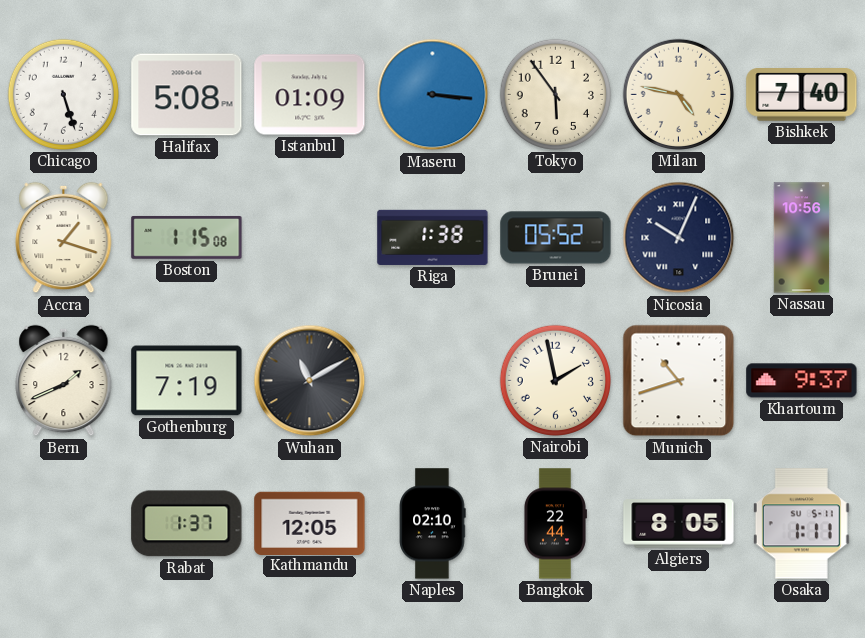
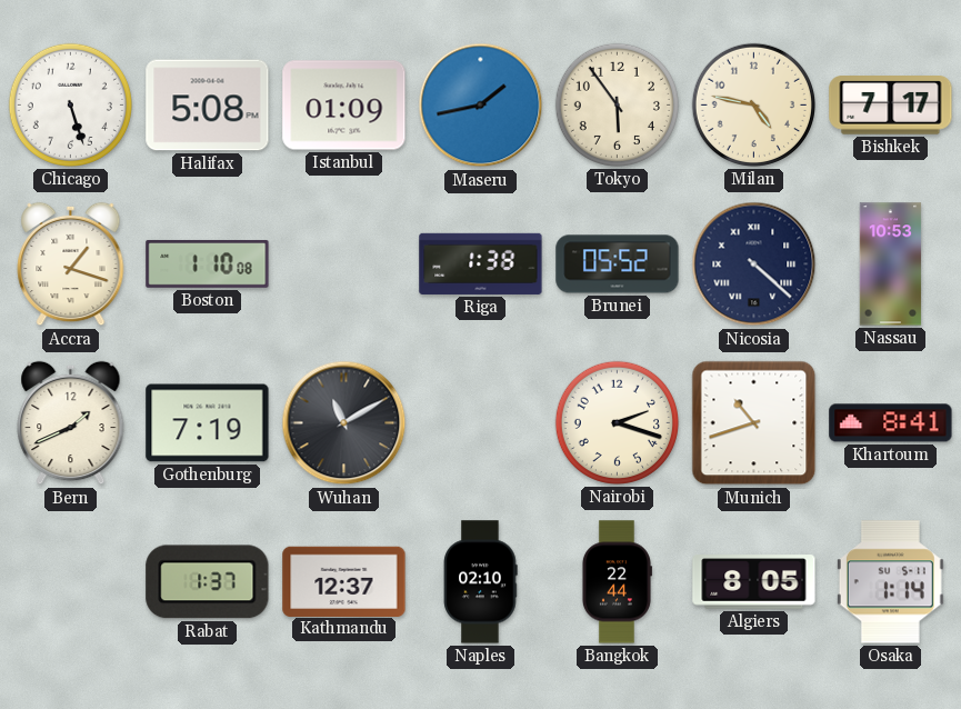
Maseru: 3:16 -> 1:43
Bishkek: 7:40 -> 7:17
Boston: 1:15 -> 1:10
Nicosia: 10:04 -> 4:22
Nassau: 10:56 -> 10:53
Nairobi: 1:58 -> 2:18
Khartoum: 9:37 -> 8:41
Kathmandu: 12:05 -> 12:37
Osaka: 1:11 -> 1:14
